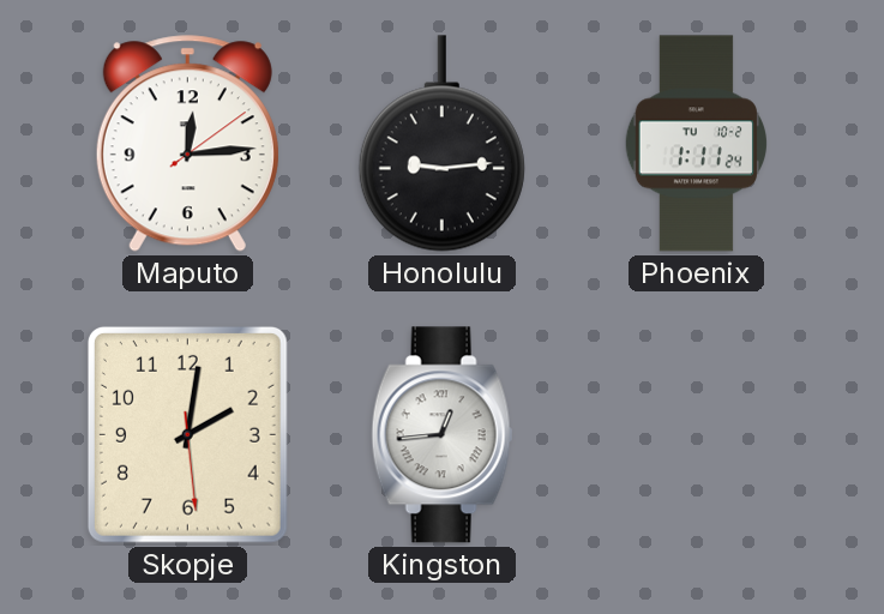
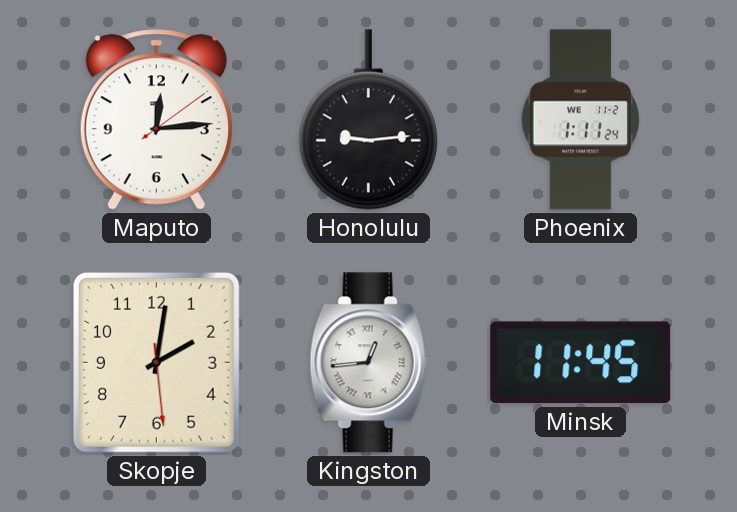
Phoenix date: TU 10-2 -> WE 11-2
Minsk: none -> 11:45
